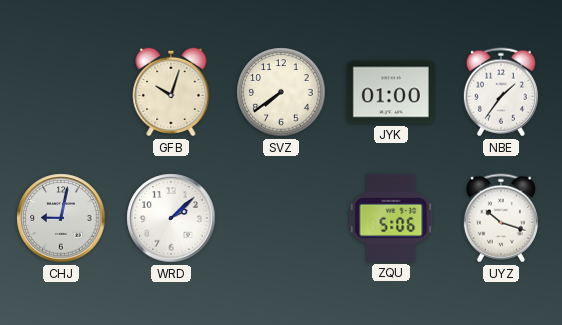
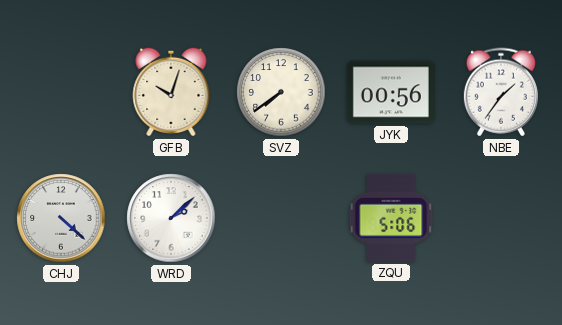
JYK: 01:00 -> 00:56
CHJ: 9:02 -> 4:22
UYZ: 10:18 -> none
